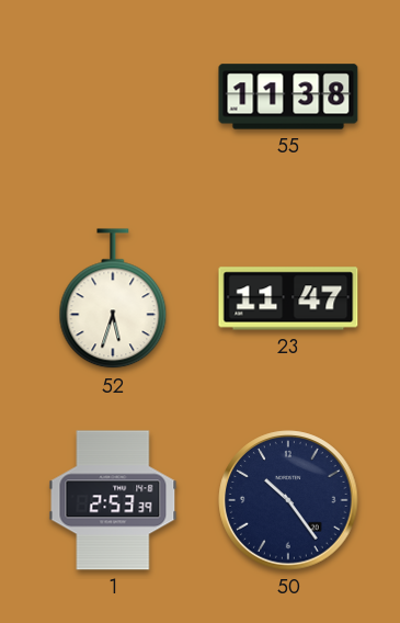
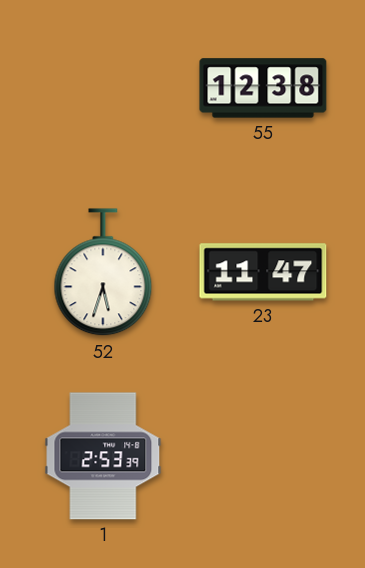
55: 11:38 -> 12:38
50: 10:24 -> none
